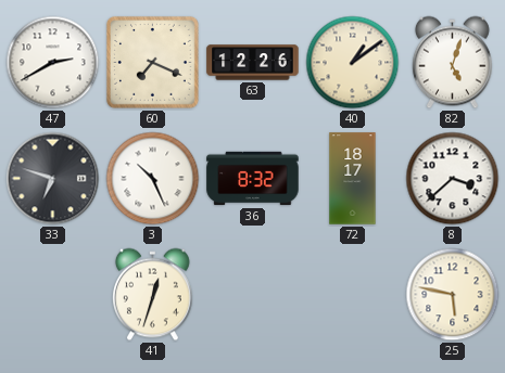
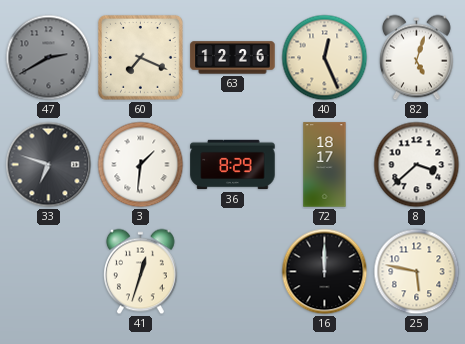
47 dial: white -> grey
40: 1:09 -> 12:26
3: 10:26 -> 1:31
36: 8:32 -> 8:29
16: none -> 12:00
